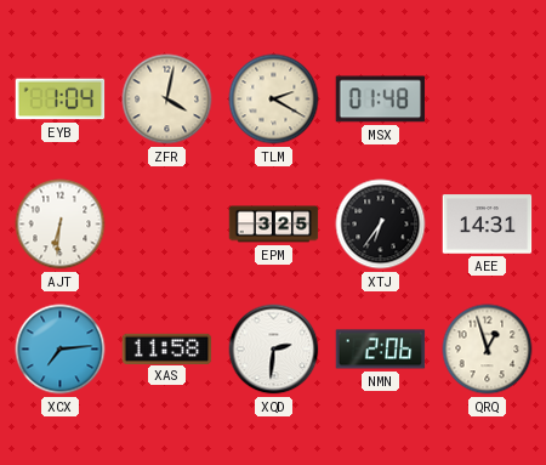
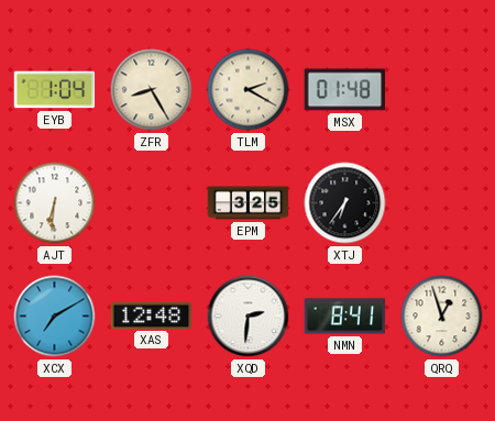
ZFR: 4:02 -> 8:25
AEE: 14:31 -> none
XCX: 7:14 -> 7:10
XAS: 11:58 -> 12:48
NMN: 2:06 -> 8:41
